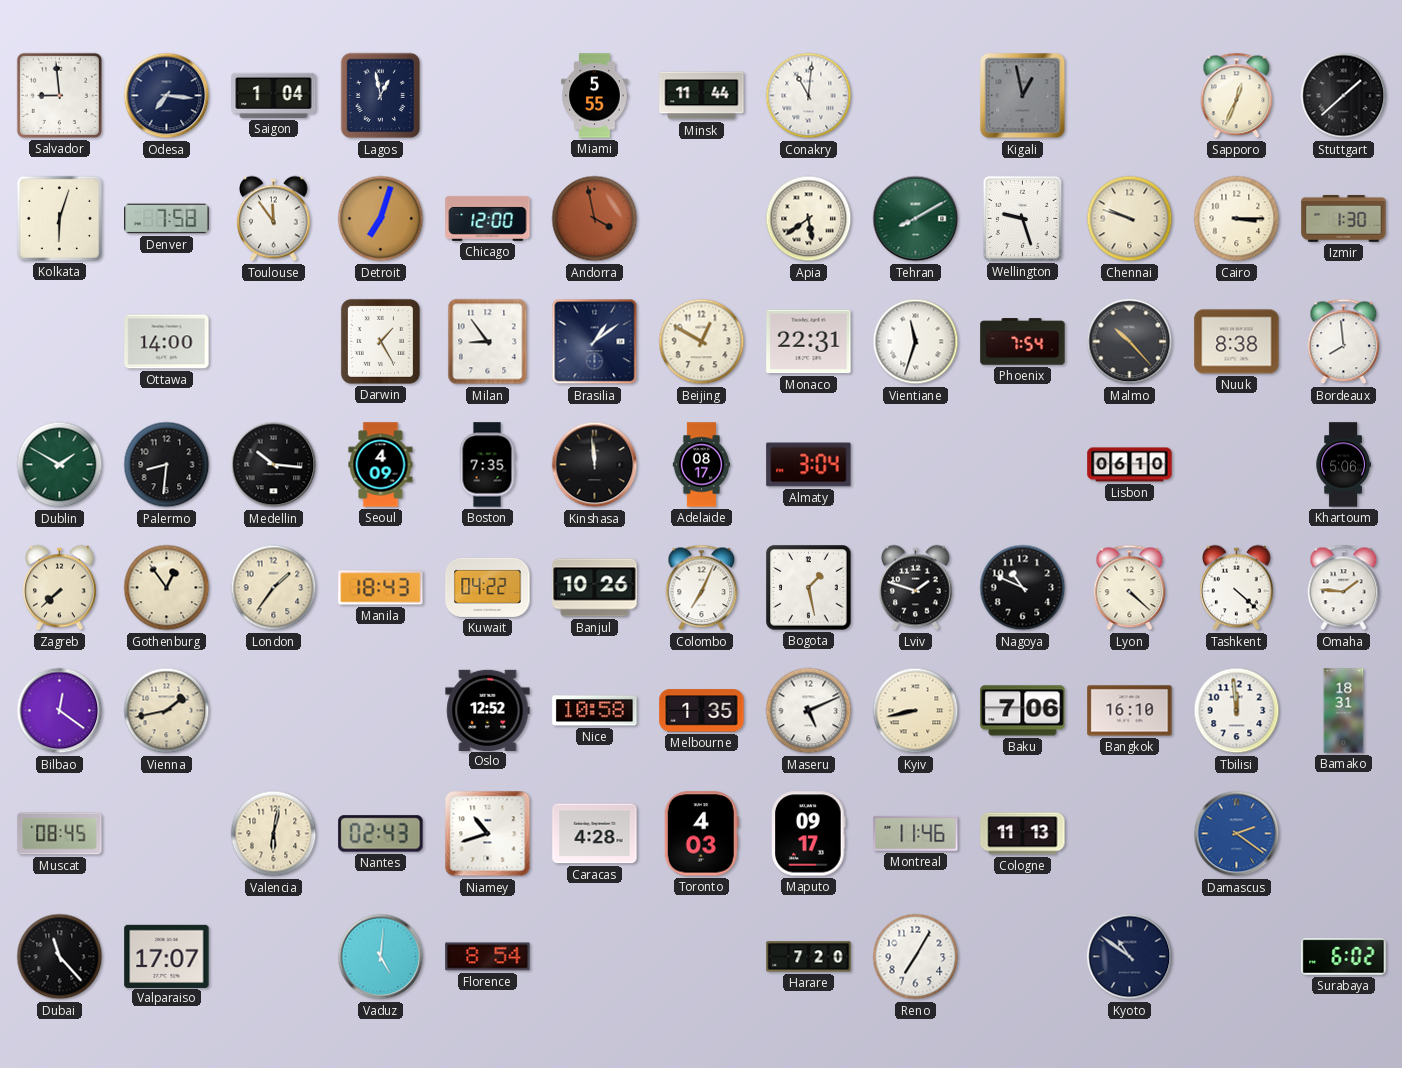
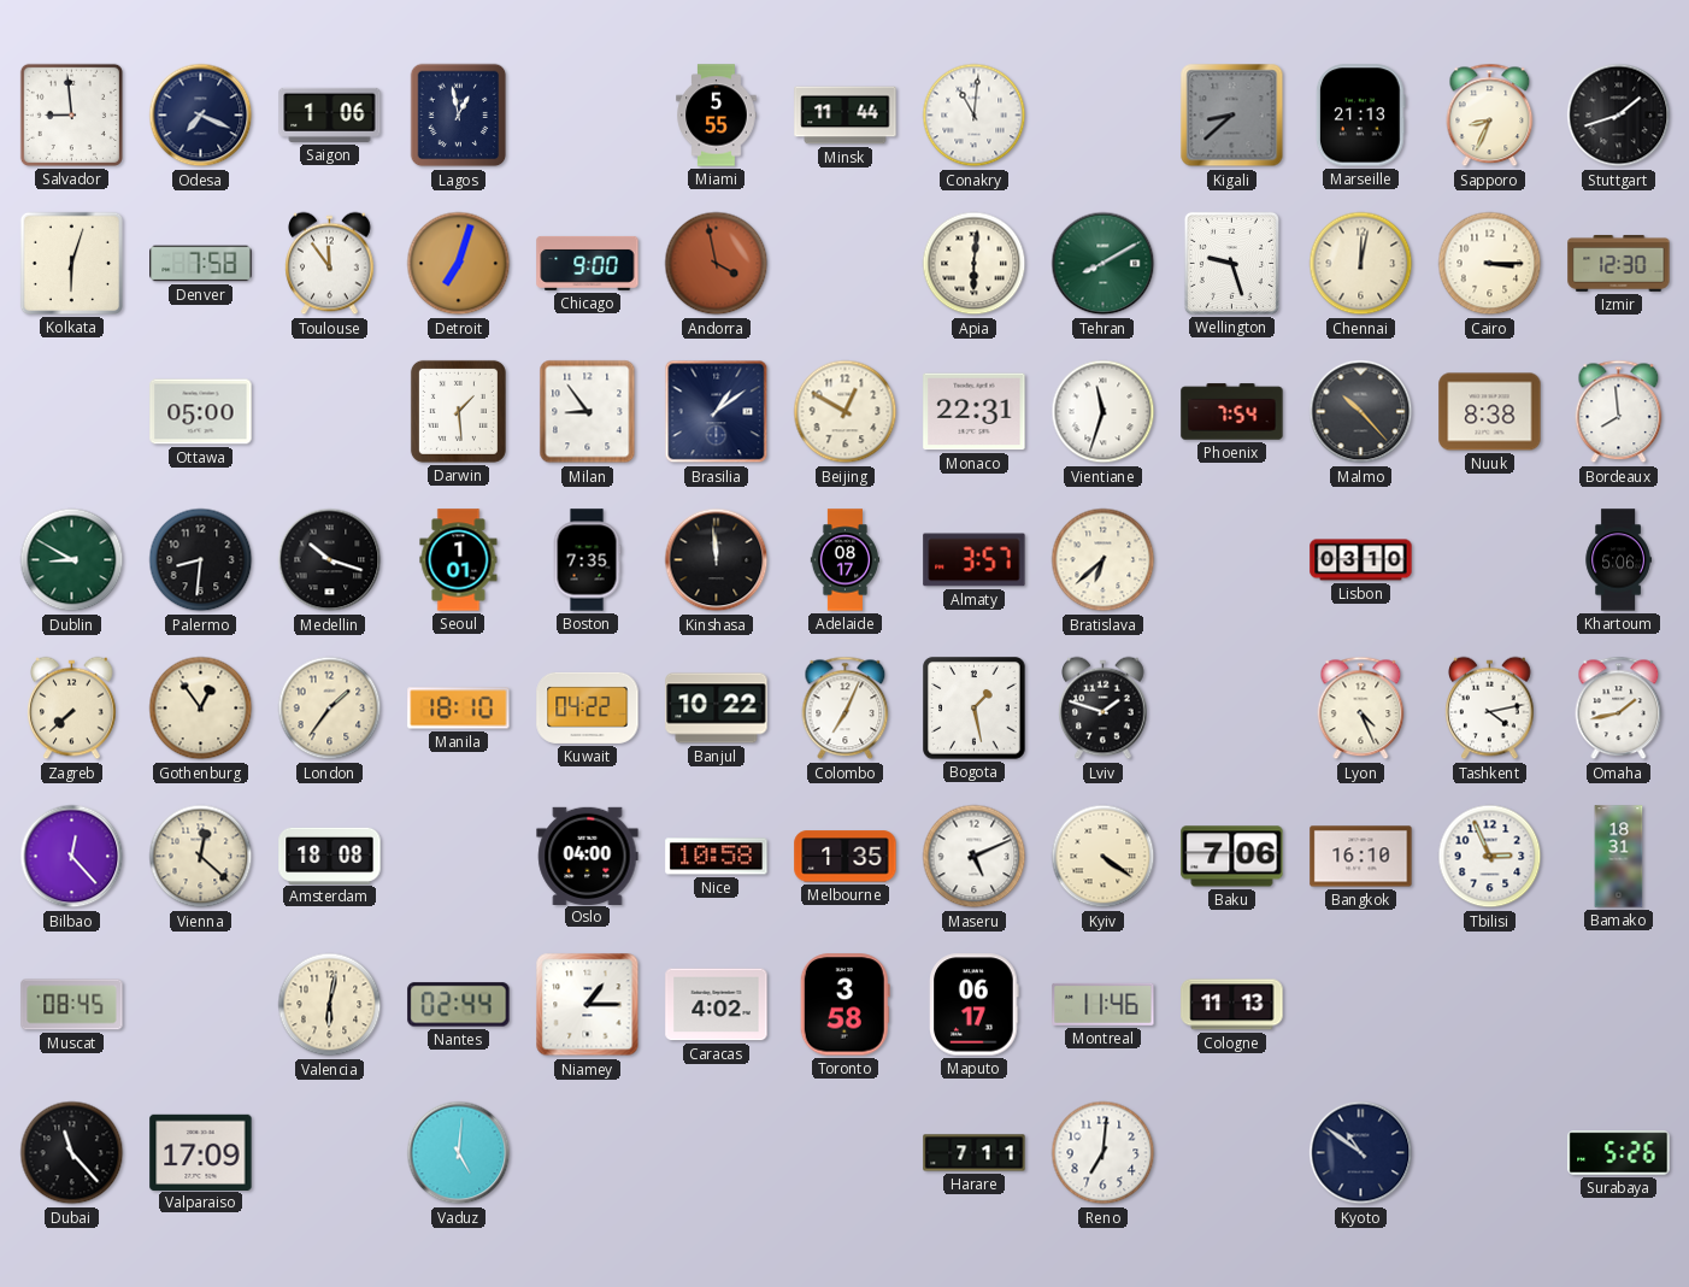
Odesa: 7:16 -> 7:19
Saigon: 1:04 -> 1:06
Kigali: 12:58 -> 8:38
Marseille: none -> 21:13
Sapporo: 12:34 -> 8:34
Stuttgart: 1:38 -> 1:42
Chicago: 12:00 -> 9:00
Apia: 5:39 -> 6:01
Chennai: 9:48 -> 12:02
Izmir: 1:30 -> 12:30
Ottawa: 14:00 -> 05:00
Darwin: 1:25 -> 1:29
Dublin: 1:50 -> 8:50
Medellin: 10:16 -> 10:18
Seoul: 4:09 -> 1:01
Almaty: 3:04 -> 3:57
Bratislava: none -> 6:38
Lisbon: 06:10 -> 03:10
Manila: 18:43 -> 18:10
Banjul: 10:26 -> 10:22
Nagoya: 10:49 -> none
Lyon: 4:22 -> 4:26
Tashkent: 4:22 -> 4:13
Omaha: 1:46 -> 1:43
Bilbao: 12:21 -> 12:23
Vienna: 1:43 -> 12:22
Amsterdam: none -> 18:08
Oslo: 12:52 -> 04:00
Kyiv: 8:43 -> 4:21
Tbilisi: 11:59 -> 2:56
Nantes: 02:43 -> 02:44
Niamey: 10:42 -> 1:15
Caracas: 4:28 -> 4:02
Toronto: 4:03 -> 3:58
Maputo: 09:17 -> 06:17
Damascus: 2:21 -> none
Valparaiso: 17:07 -> 17:09
Florence: 8:54 -> none
Harare: 7:20 -> 7:11
Reno: 7:05 -> 7:01
Surabaya: 6:02 -> 5:26
